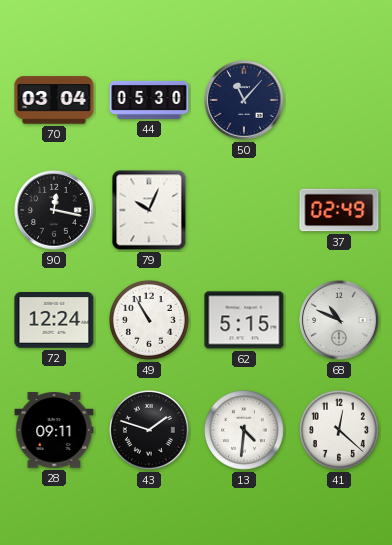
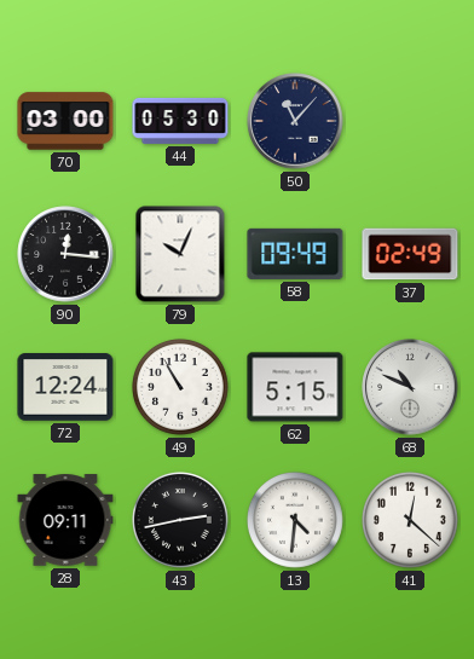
70: 03:04 -> 03:00
90: 12:17 -> 12:16
58: none -> 09:49
43: 1:48 -> 2:43
